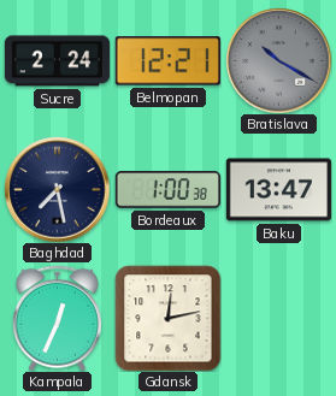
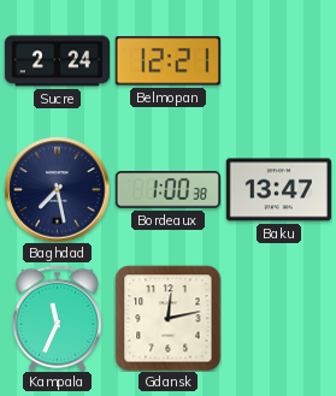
Bratislava: 10:20 -> none
Kampala: 12:34 -> 11:34
